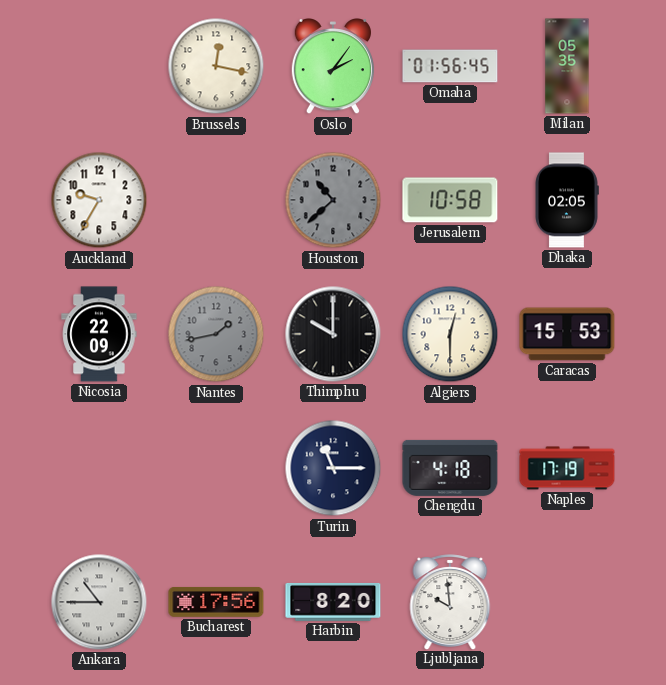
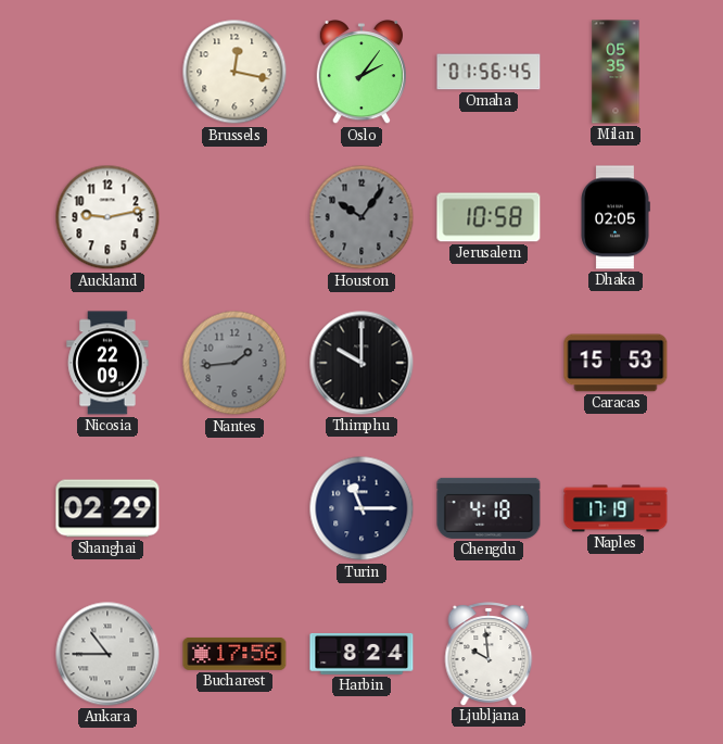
Auckland: 9:35 -> 9:13
Houston: 10:38 -> 10:06
Nantes: 1:43 -> 1:44
Algiers: 12:30 -> none
Shanghai: none -> 02:29
Harbin: 8:20 -> 8:24
